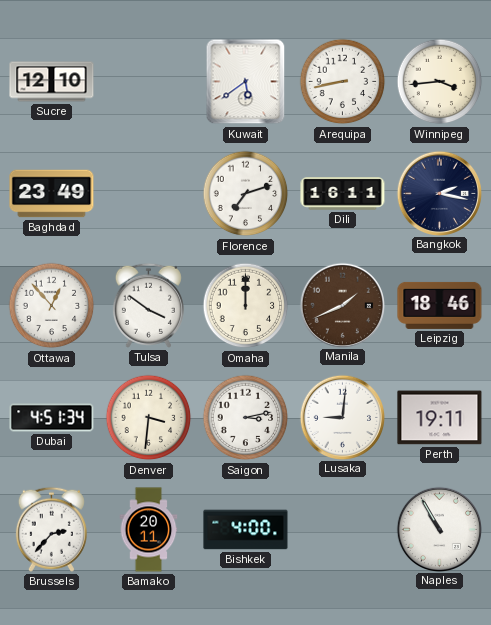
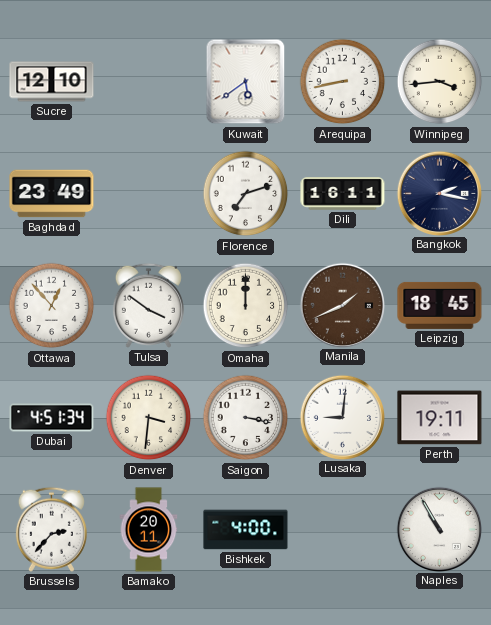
Leipzig: 18:46 -> 18:45
Saigon: 3:13 -> 3:17
